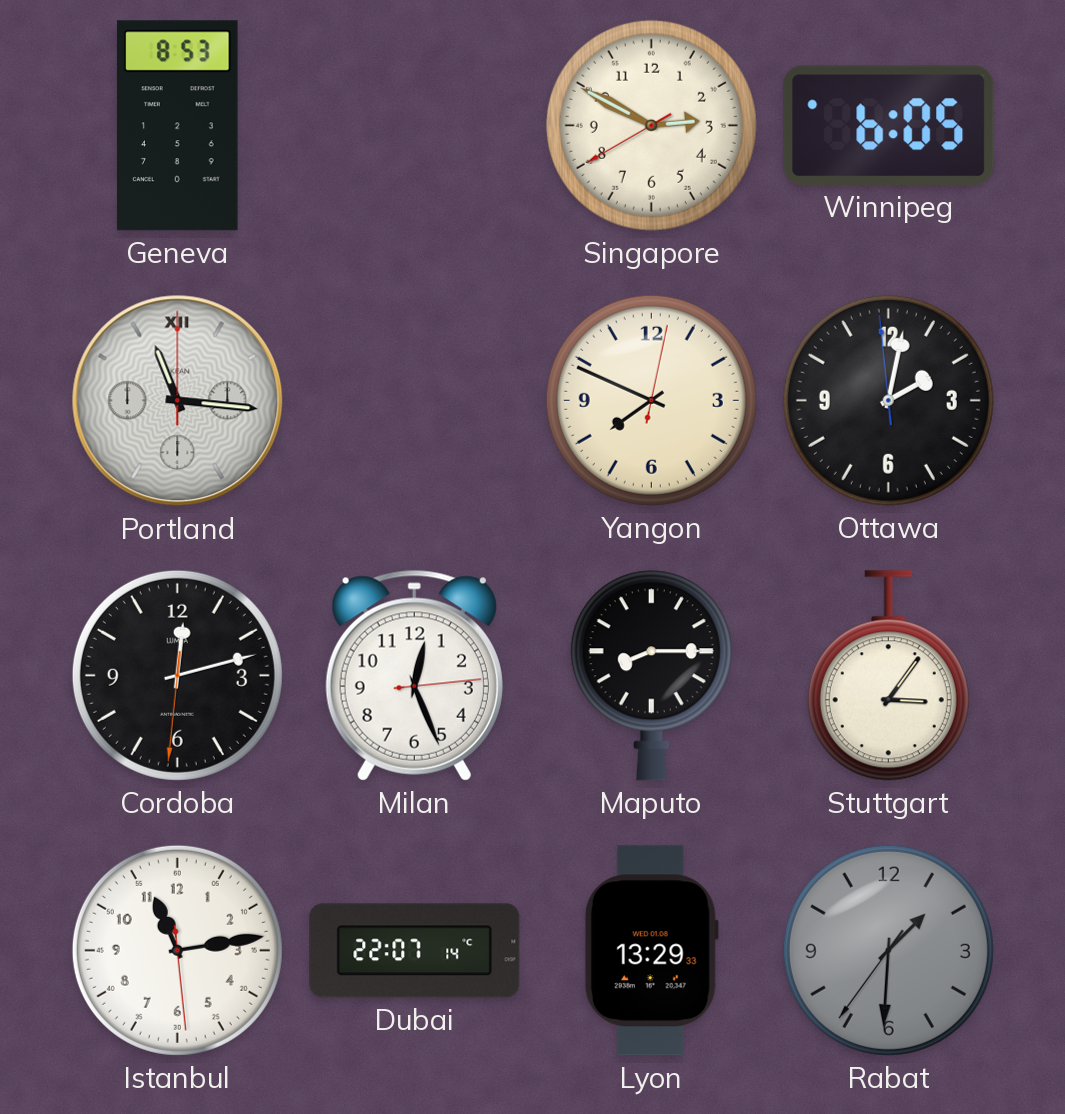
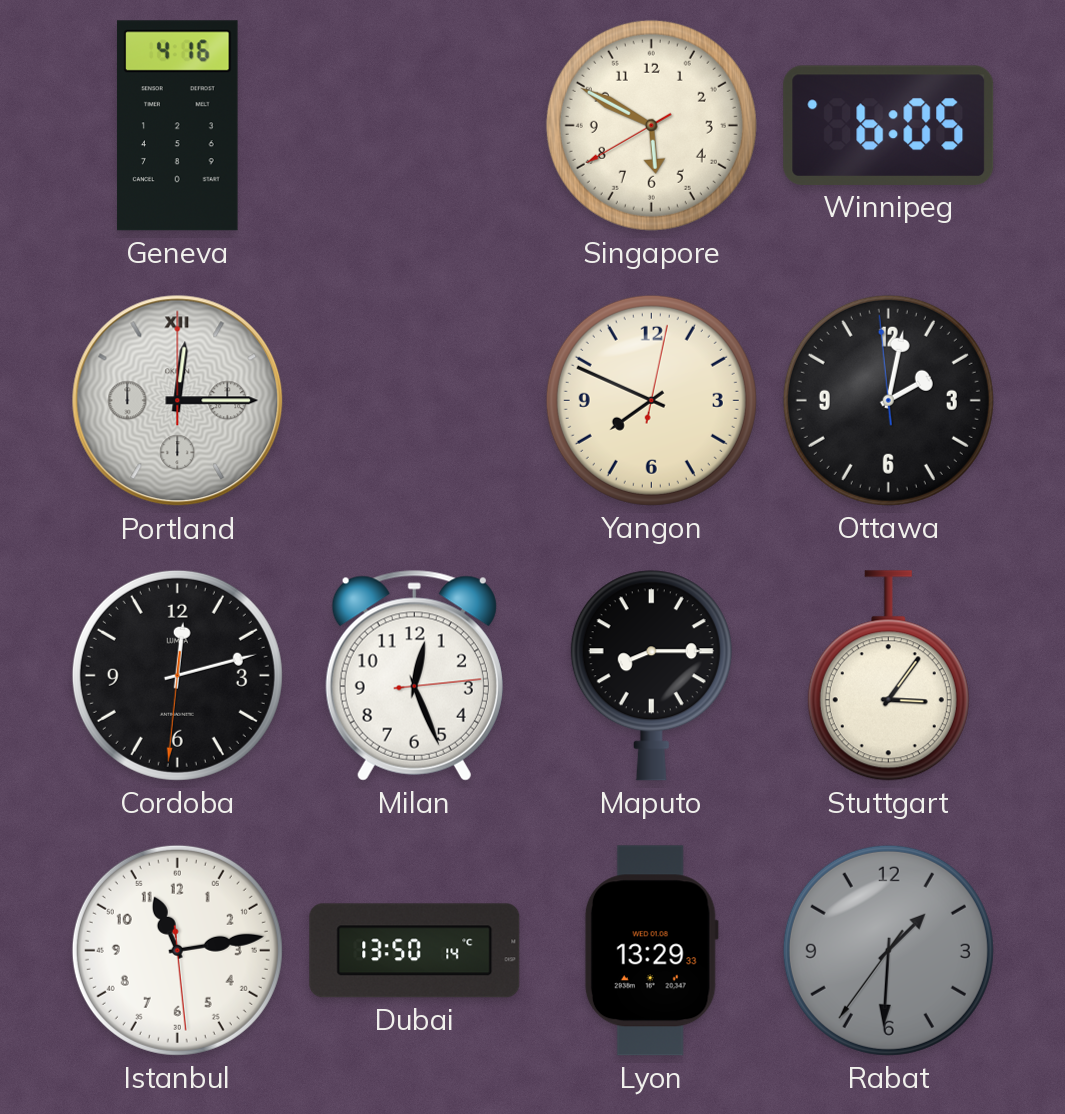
Geneva: 8:53 -> 4:16
Singapore: 2:49 -> 5:49
Portland: 11:16 -> 12:15
Dubai: 22:07 -> 13:50
